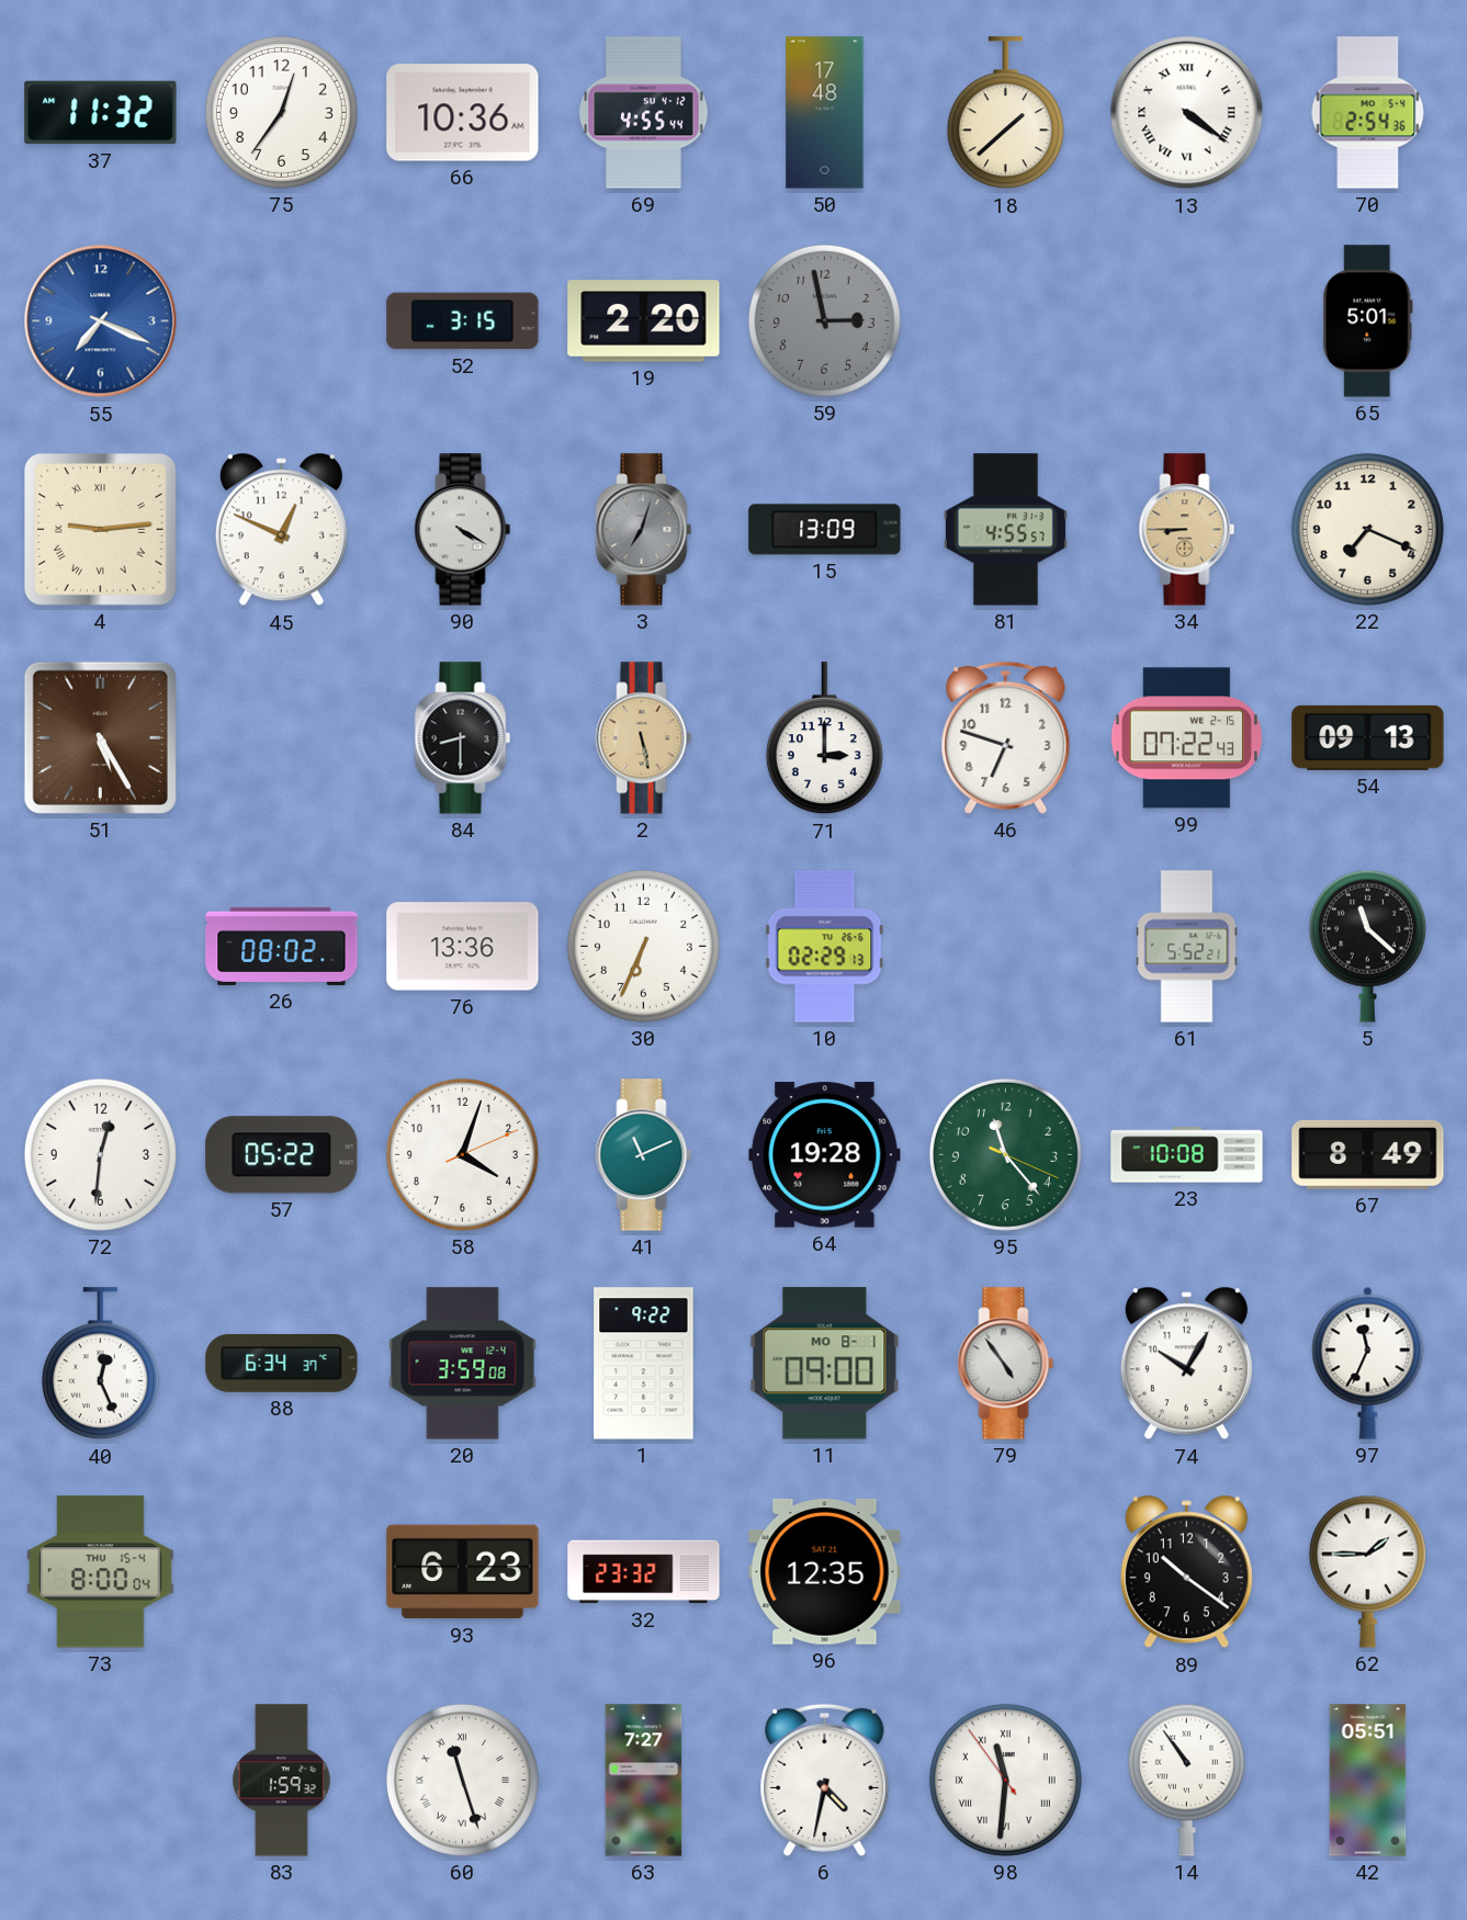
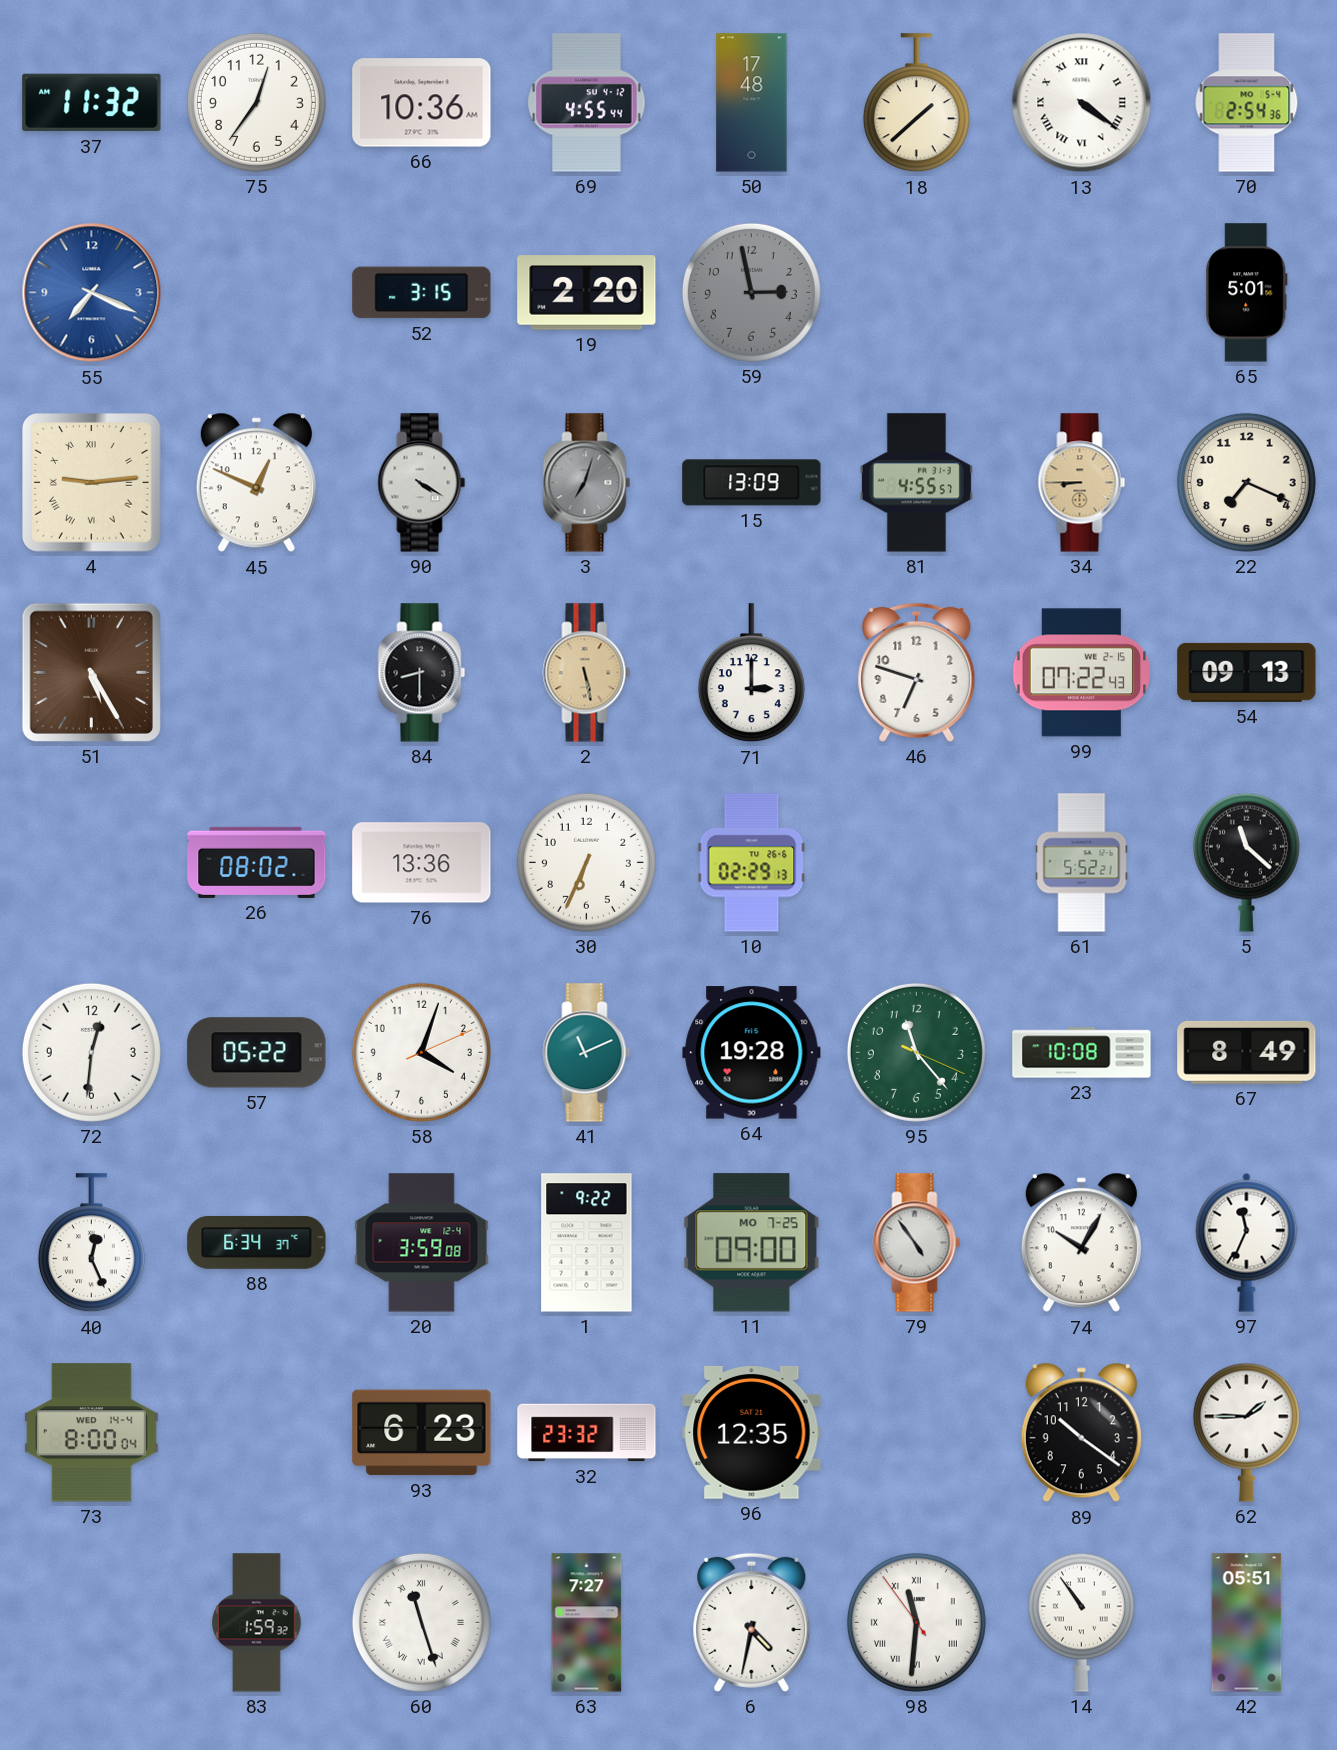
11 date: MO 8-1 -> MO 7-25
73 date: THU 15-4 -> WED 14-4
